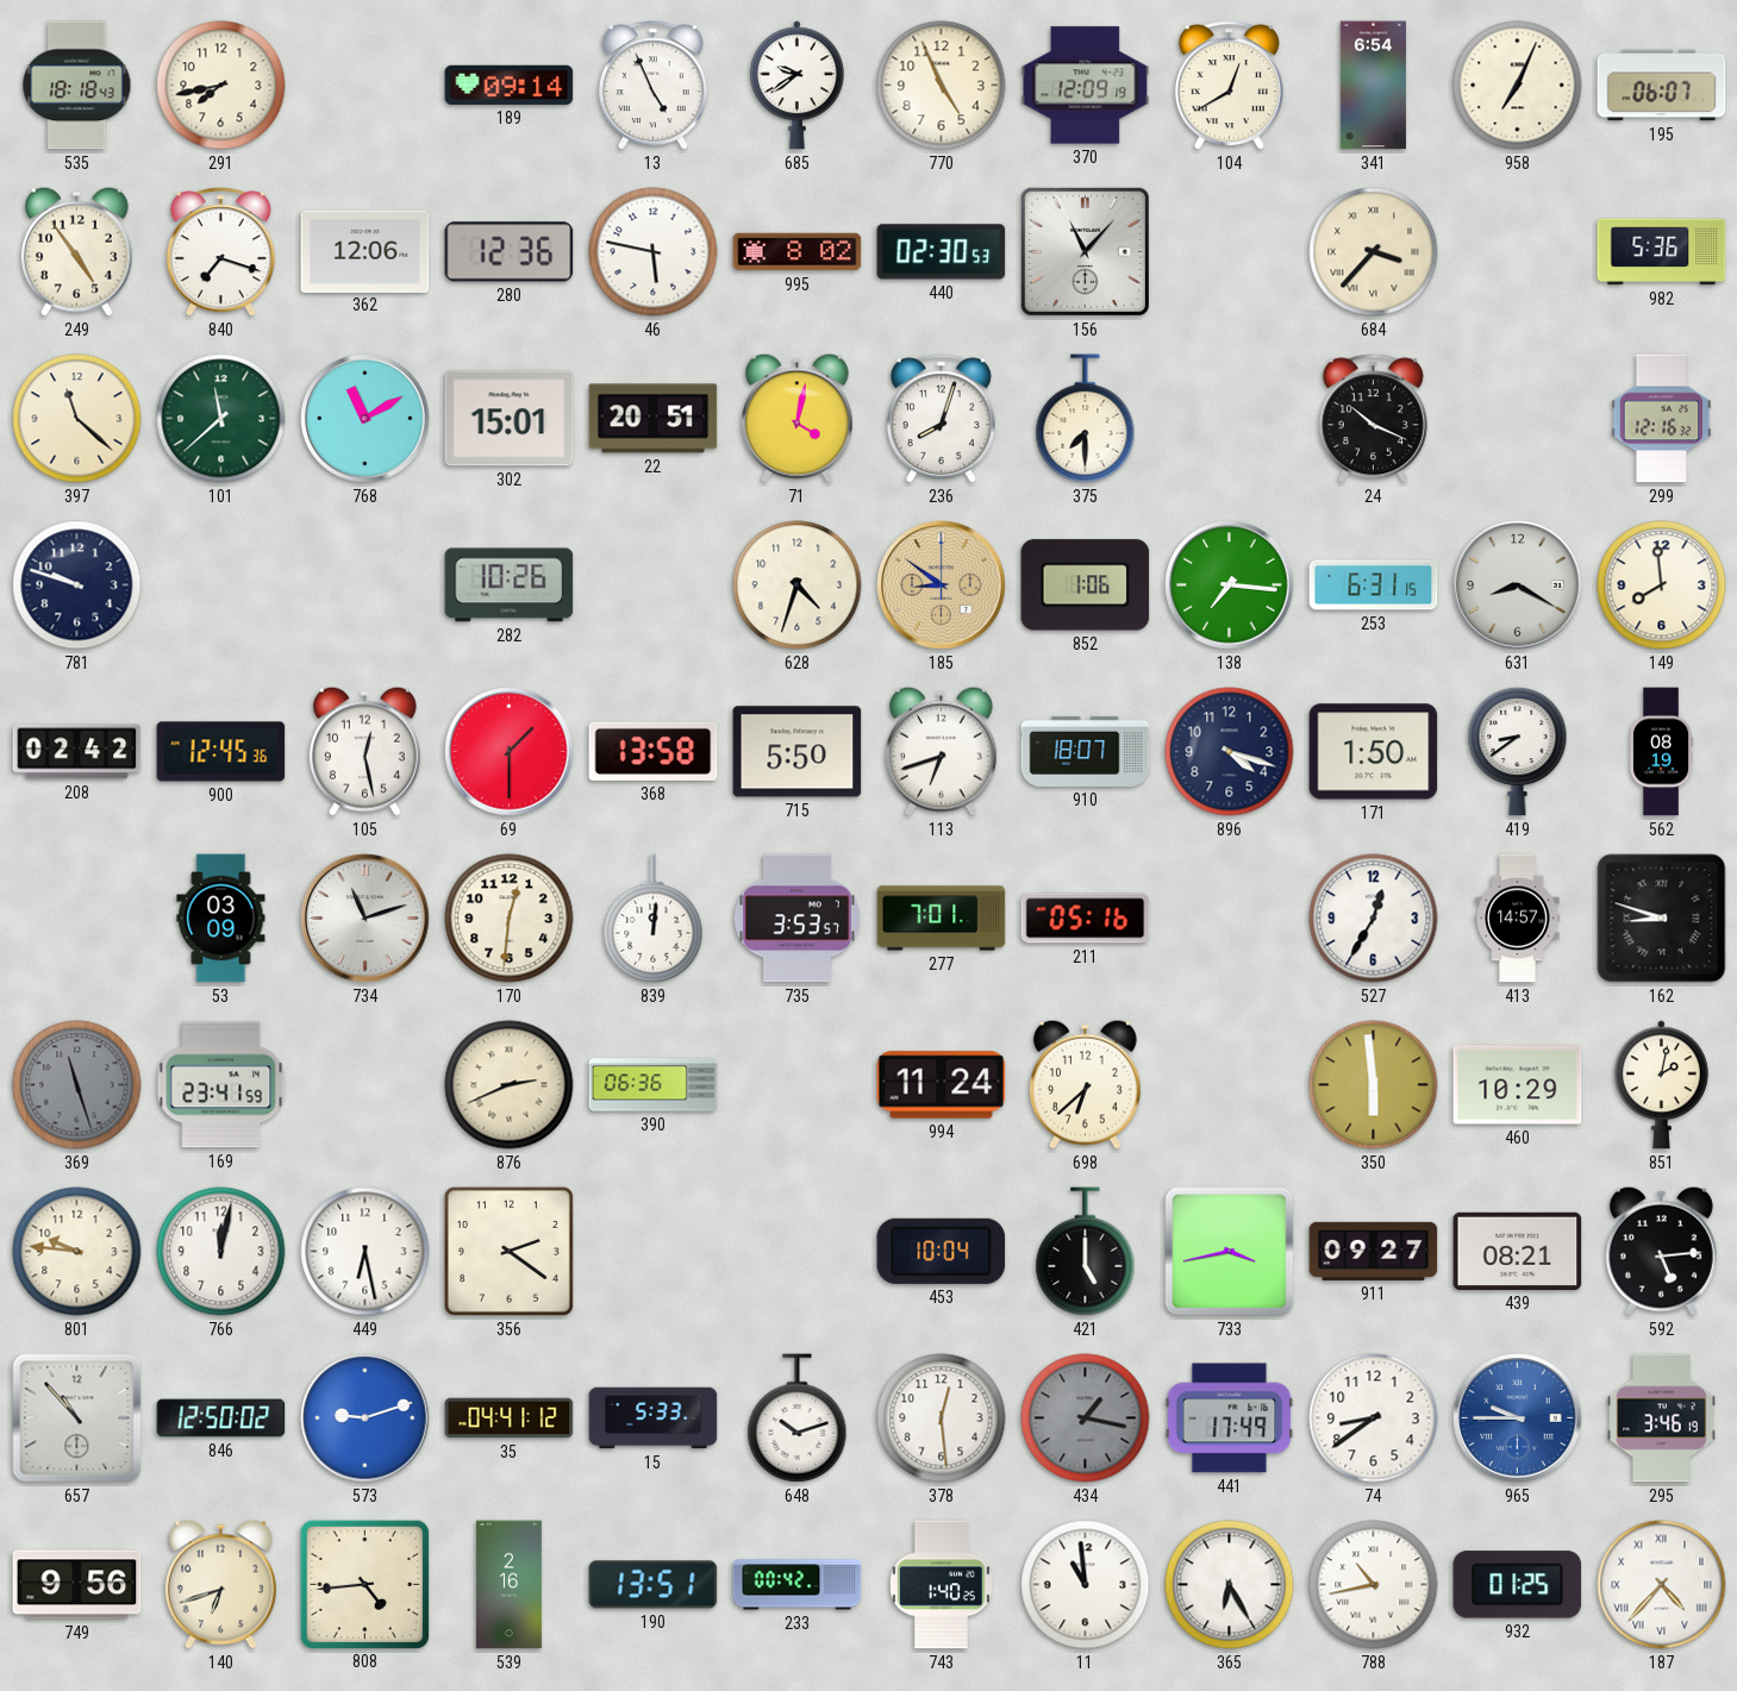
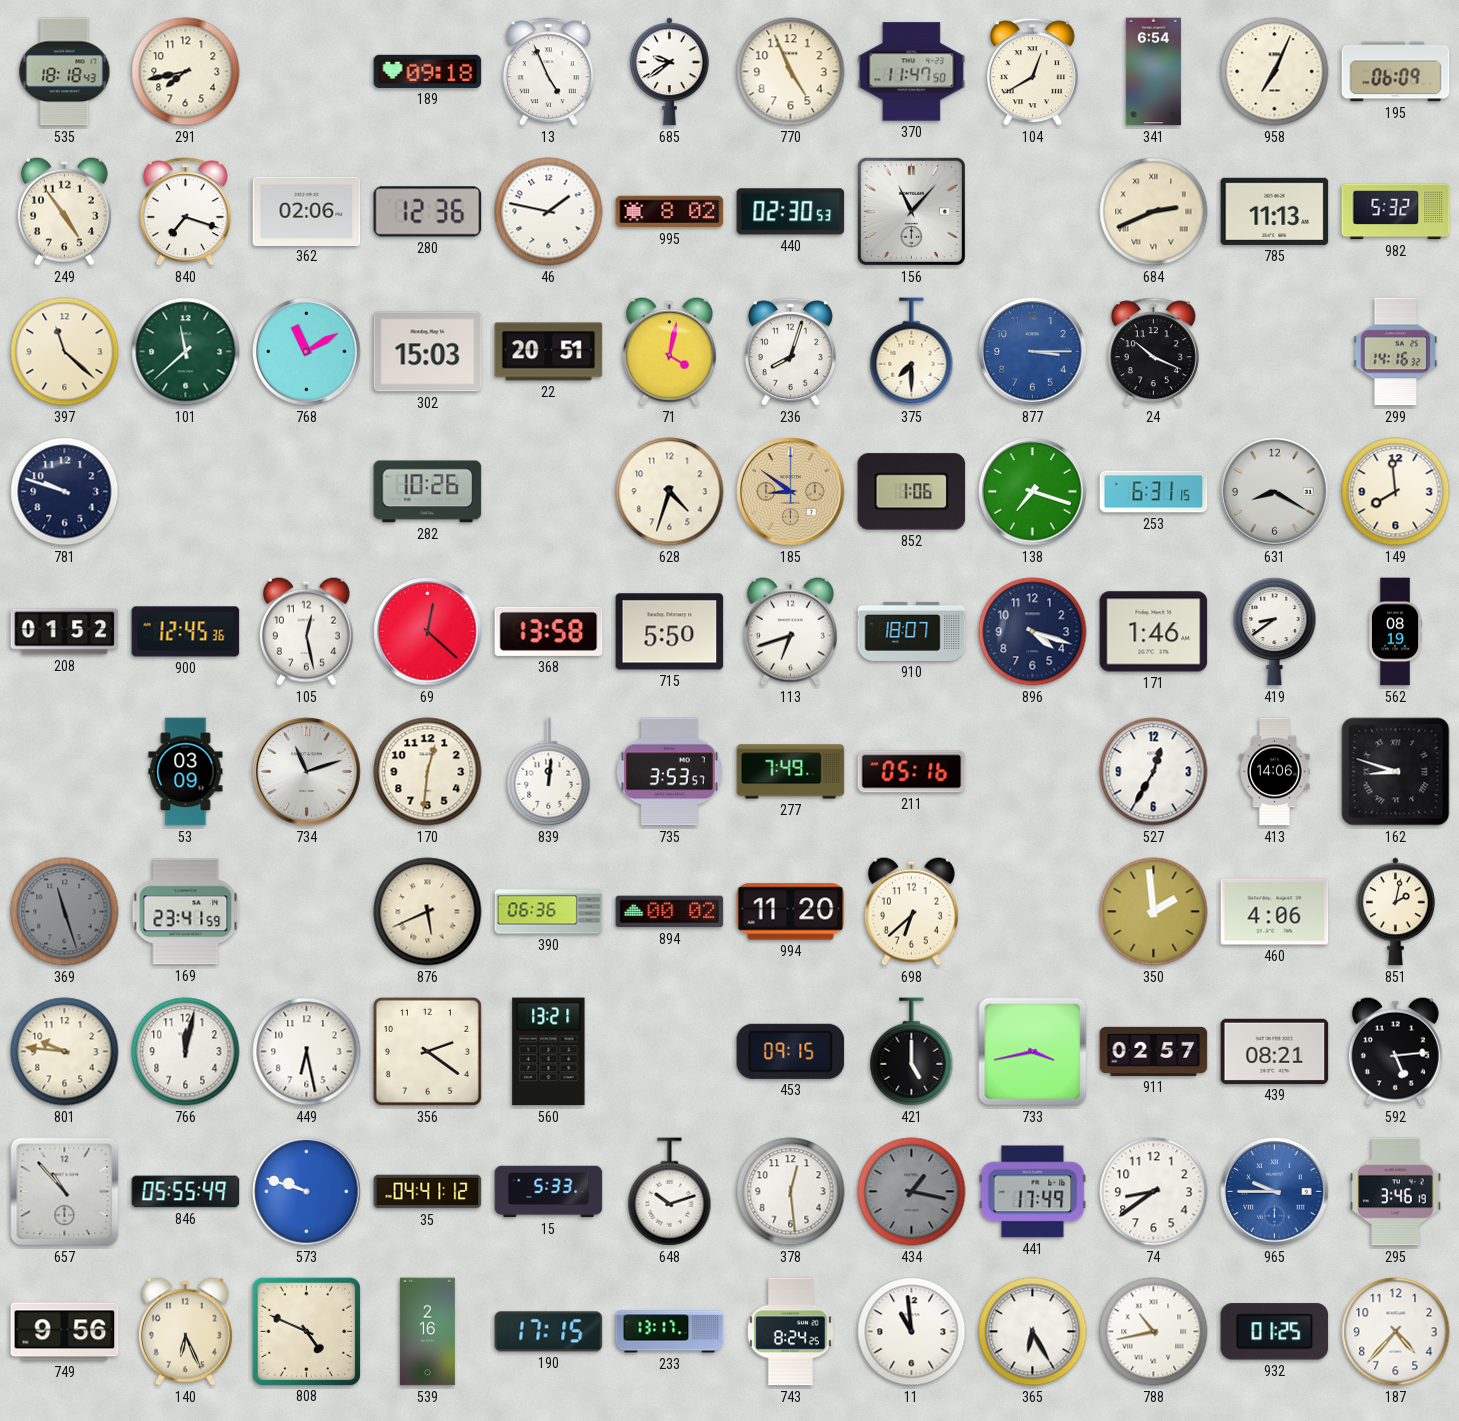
189: 09:14 -> 09:18
370: 12:09 -> 11:47
195: 06:07 -> 06:09
362: 12:06 -> 02:06
46: 5:47 -> 1:47
684: 3:37 -> 2:41
785: none -> 11:13
982: 5:36 -> 5:32
302: 15:01 -> 15:03
877: none -> 3:15
299: 12:16 -> 14:16
138: 7:16 -> 7:18
208: 02:42 -> 01:52
69: 1:30 -> 12:22
171: 1:50 -> 1:46
277: 7:01 -> 7:49
413: 14:57 -> 14:06
876: 2:41 -> 5:41
894: none -> 00:02
994: 11:24 -> 11:20
350: 5:59 -> 1:59
460: 10:29 -> 4:06
560: none -> 13:21
453: 10:04 -> 09:15
911: 09:27 -> 02:57
846: 12:50 -> 05:55
573: 9:12 -> 9:48
140: 6:42 -> 6:26
808: 4:44 -> 4:49
190: 13:51 -> 17:15
233: 00:42 -> 13:17
743: 1:40 -> 8:24
187 numerals: Roman -> Arabic
